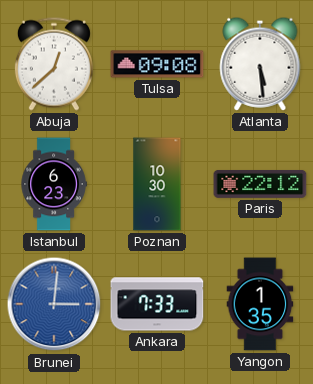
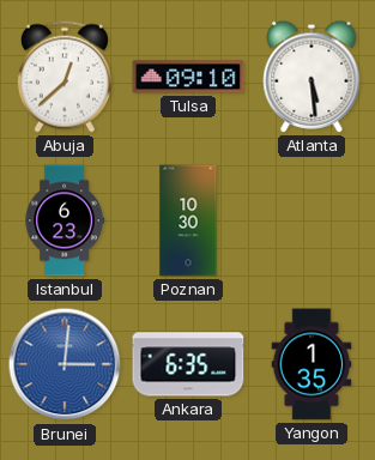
Tulsa: 09:08 -> 09:10
Paris: 22:12 -> none
Ankara: 7:33 -> 6:35
